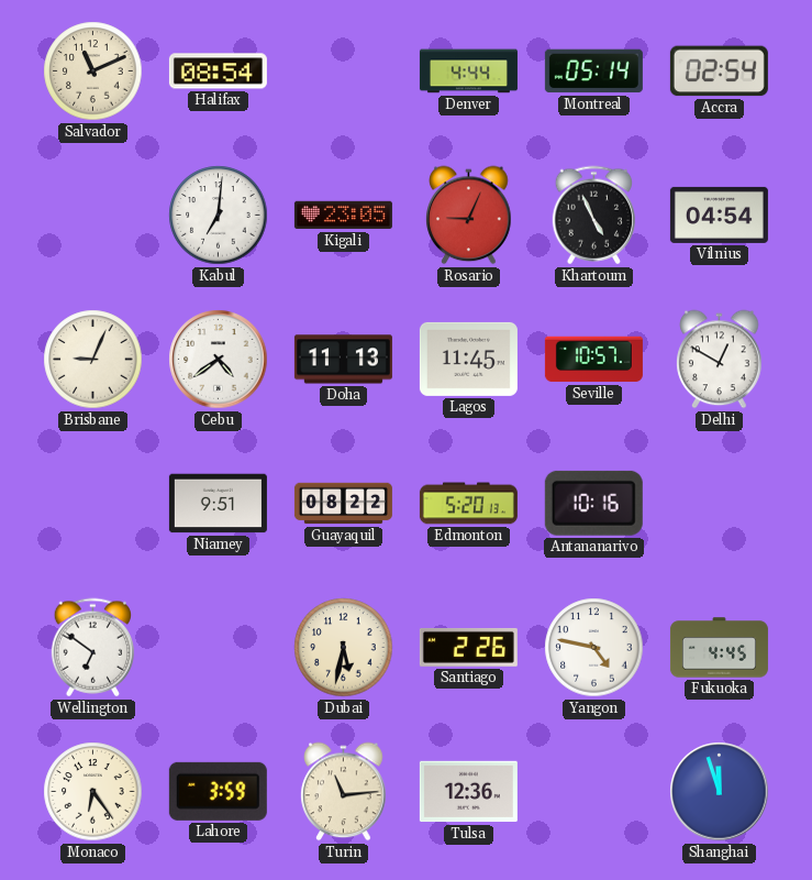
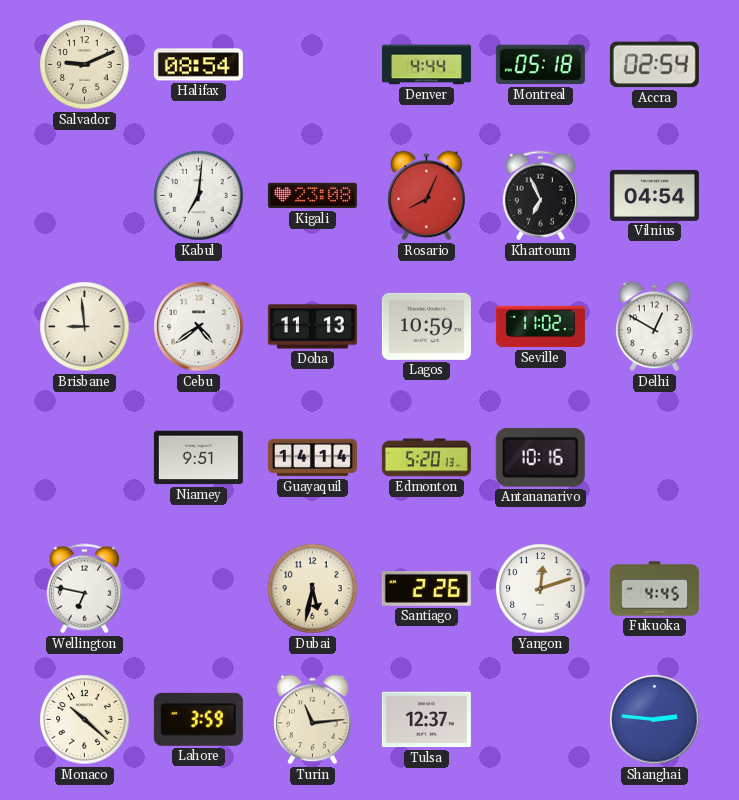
Salvador: 11:11 -> 9:11
Montreal: 05:14 -> 05:18
Kigali: 23:05 -> 23:08
Rosario: 9:04 -> 8:04
Khartoum: 4:56 -> 6:56
Brisbane: 9:04 -> 8:59
Lagos: 11:45 -> 10:59
Seville: 10:57 -> 11:02
Guayaquil: 08:22 -> 14:14
Wellington: 6:51 -> 6:47
Yangon: 4:47 -> 12:12
Monaco: 6:24 -> 10:22
Tulsa: 12:36 -> 12:37
Shanghai: 11:57 -> 2:46
